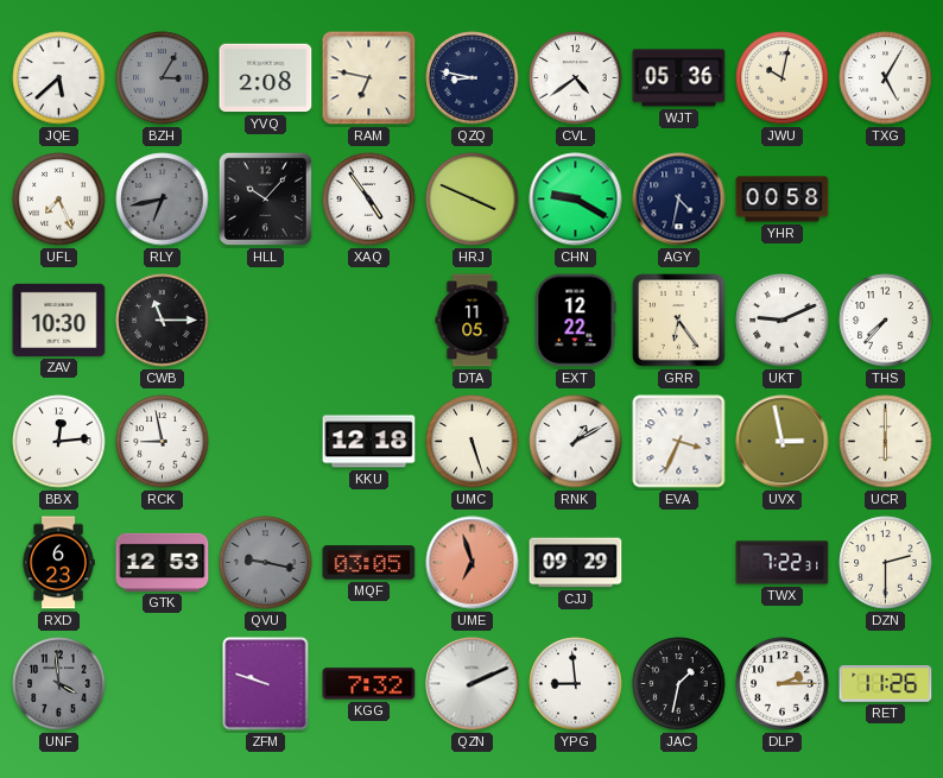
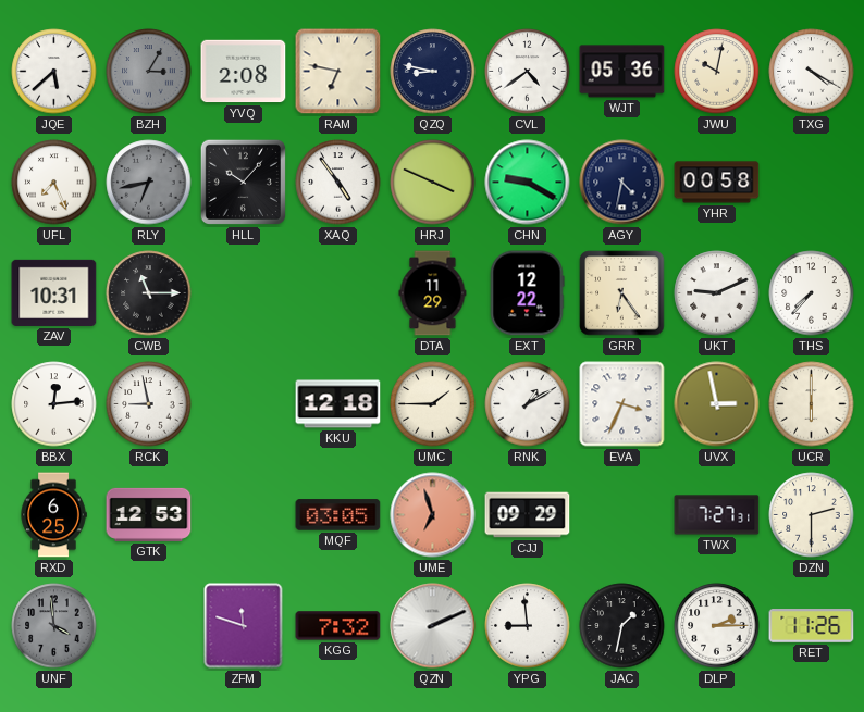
TXG: 5:05 -> 4:20
ZAV: 10:30 -> 10:31
DTA: 11:05 -> 11:29
UMC: 5:27 -> 1:45
RXD: 6:23 -> 6:25
QVU: 9:17 -> none
TWX: 7:22 -> 7:27
ZFM: 9:48 -> 11:48
